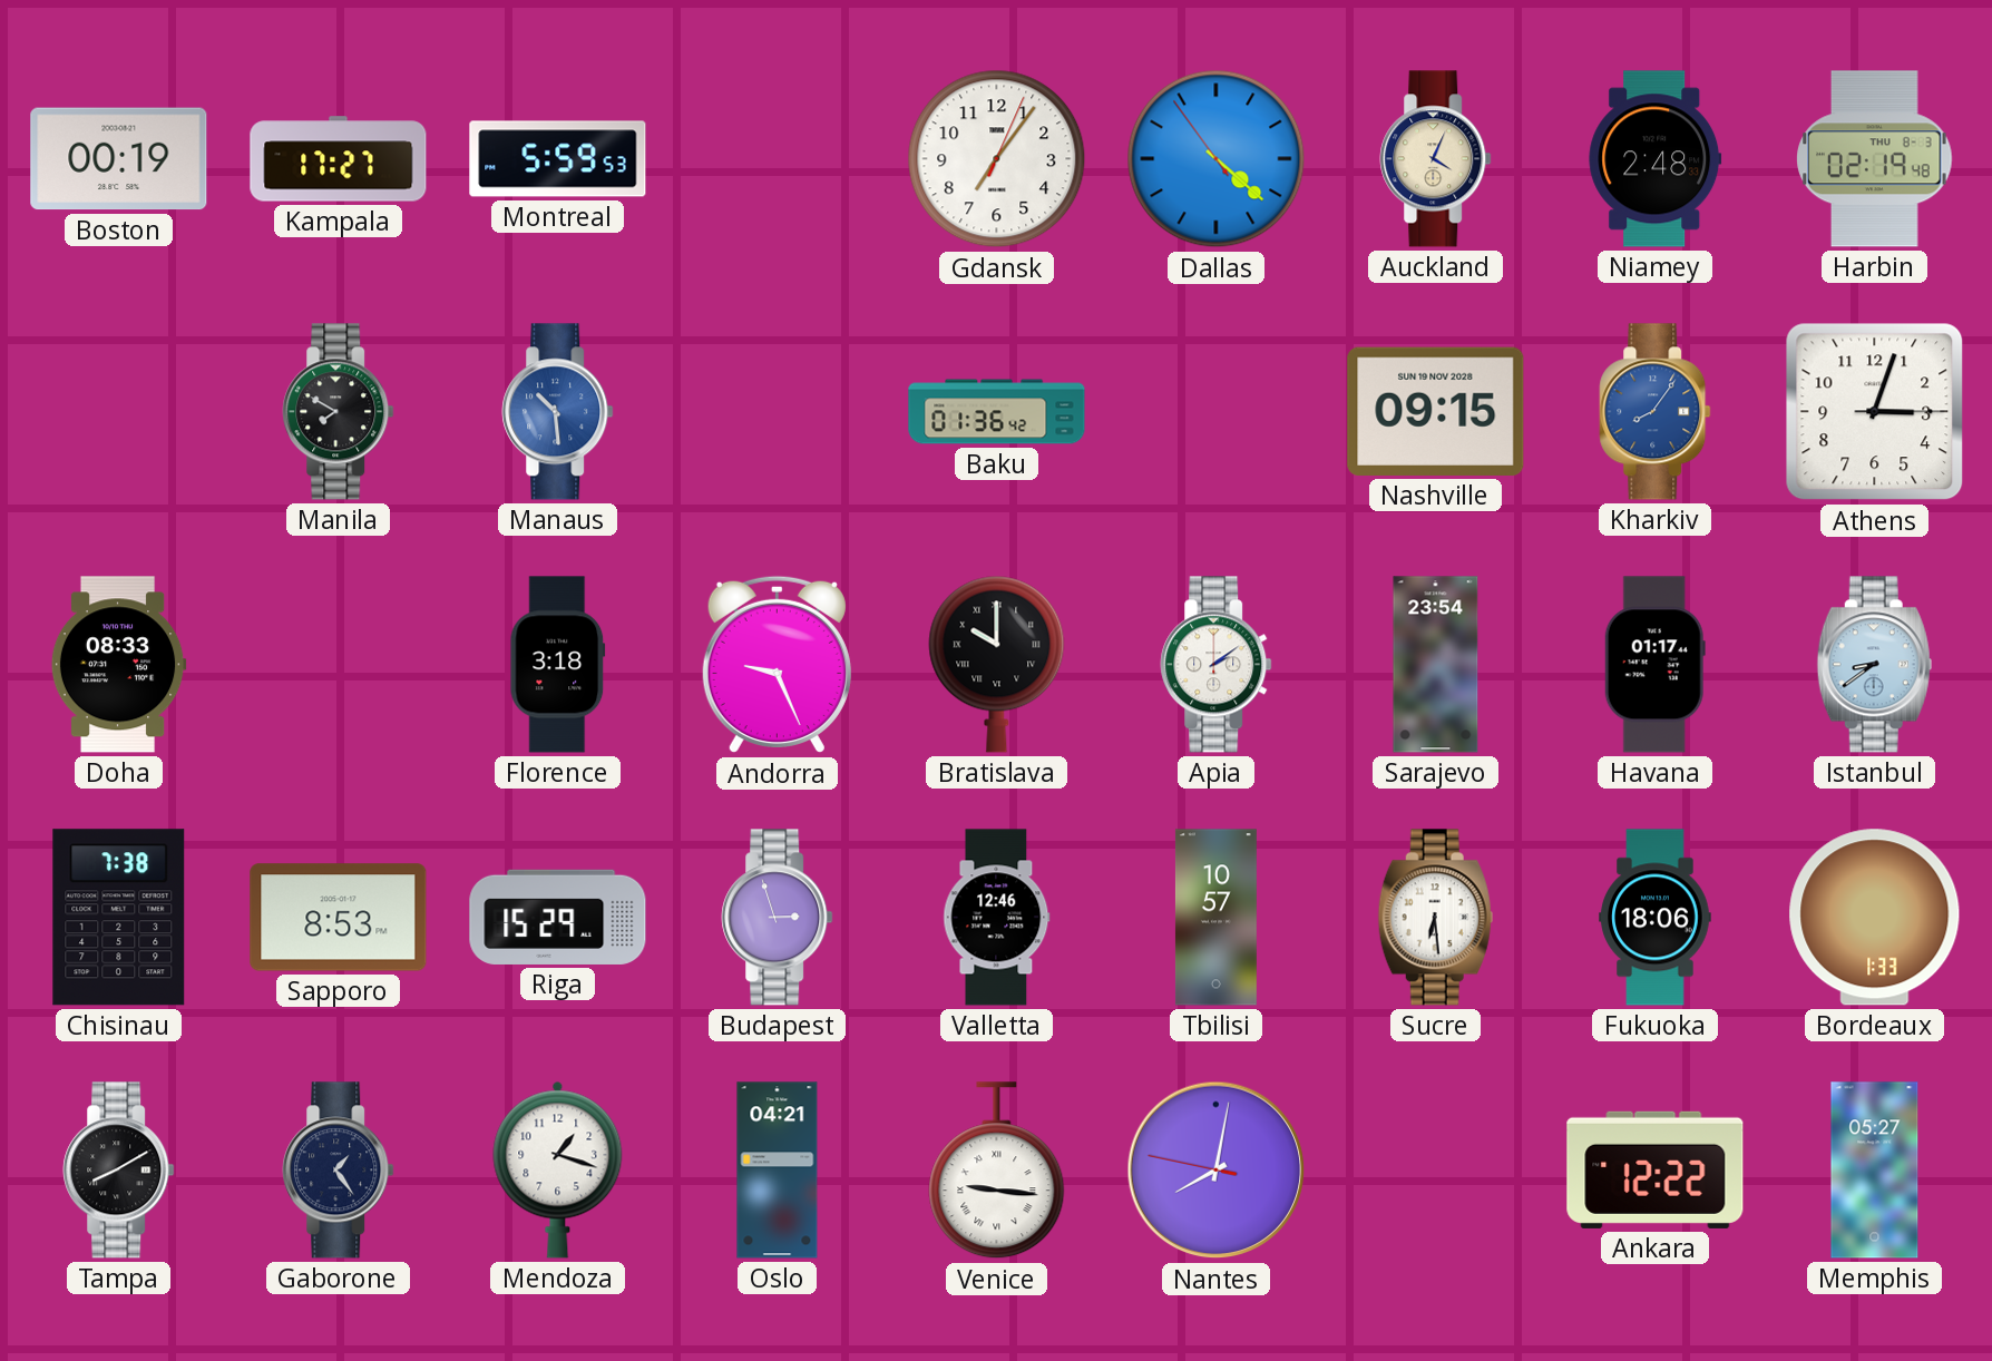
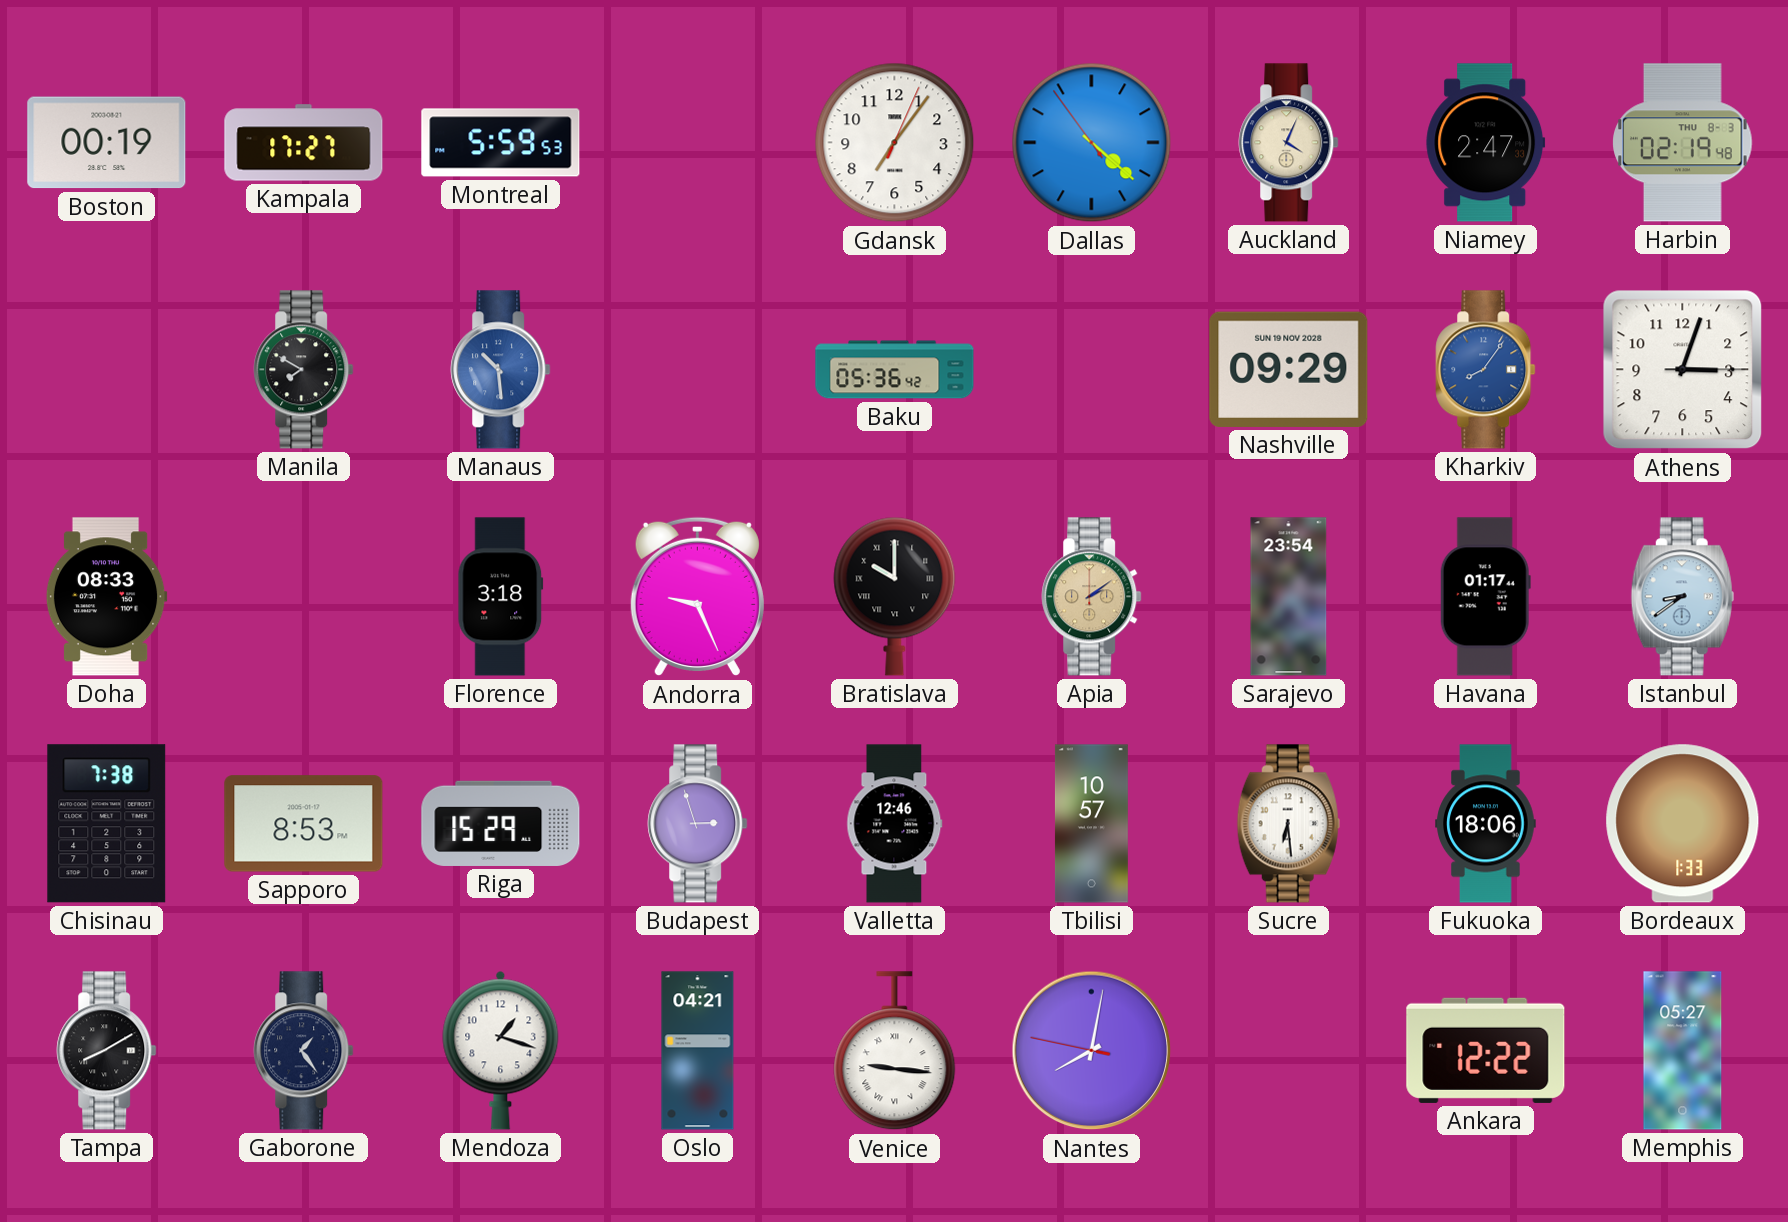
Niamey: 2:48 -> 2:47
Baku: 01:36 -> 05:36
Nashville: 09:15 -> 09:29
Apia dial: white -> champagne
